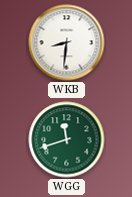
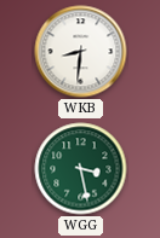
WGG: 11:42 -> 3:28
